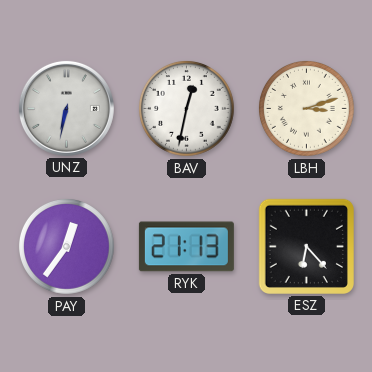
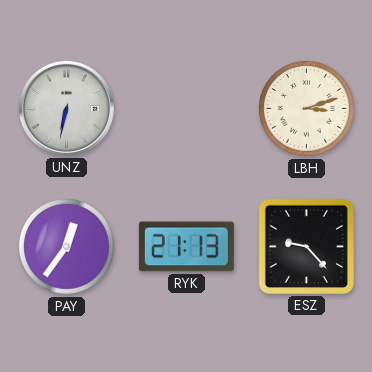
BAV: 12:32 -> none
ESZ: 6:23 -> 9:23
